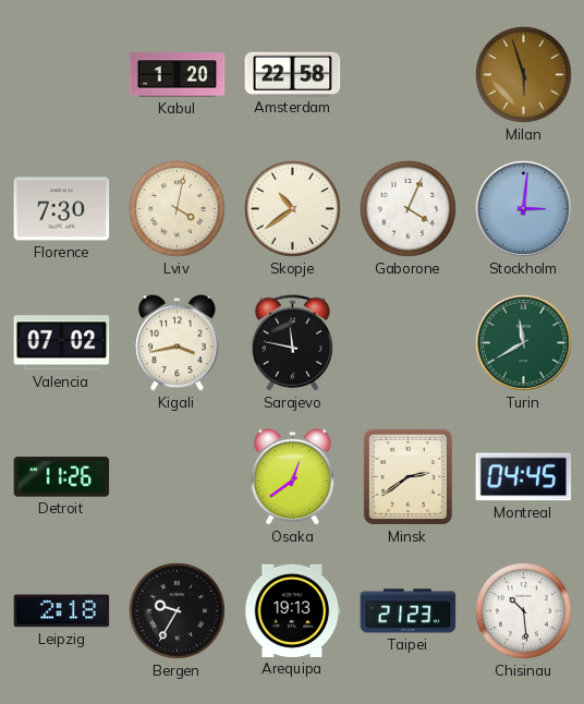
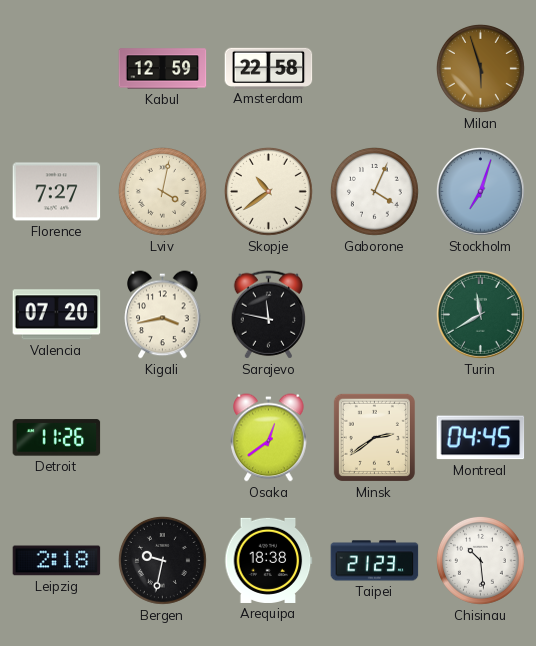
Kabul: 1:20 -> 12:59
Florence: 7:30 -> 7:27
Stockholm: 3:01 -> 7:03
Valencia: 07:02 -> 07:20
Bergen: 9:35 -> 9:32
Arequipa: 19:13 -> 18:38
